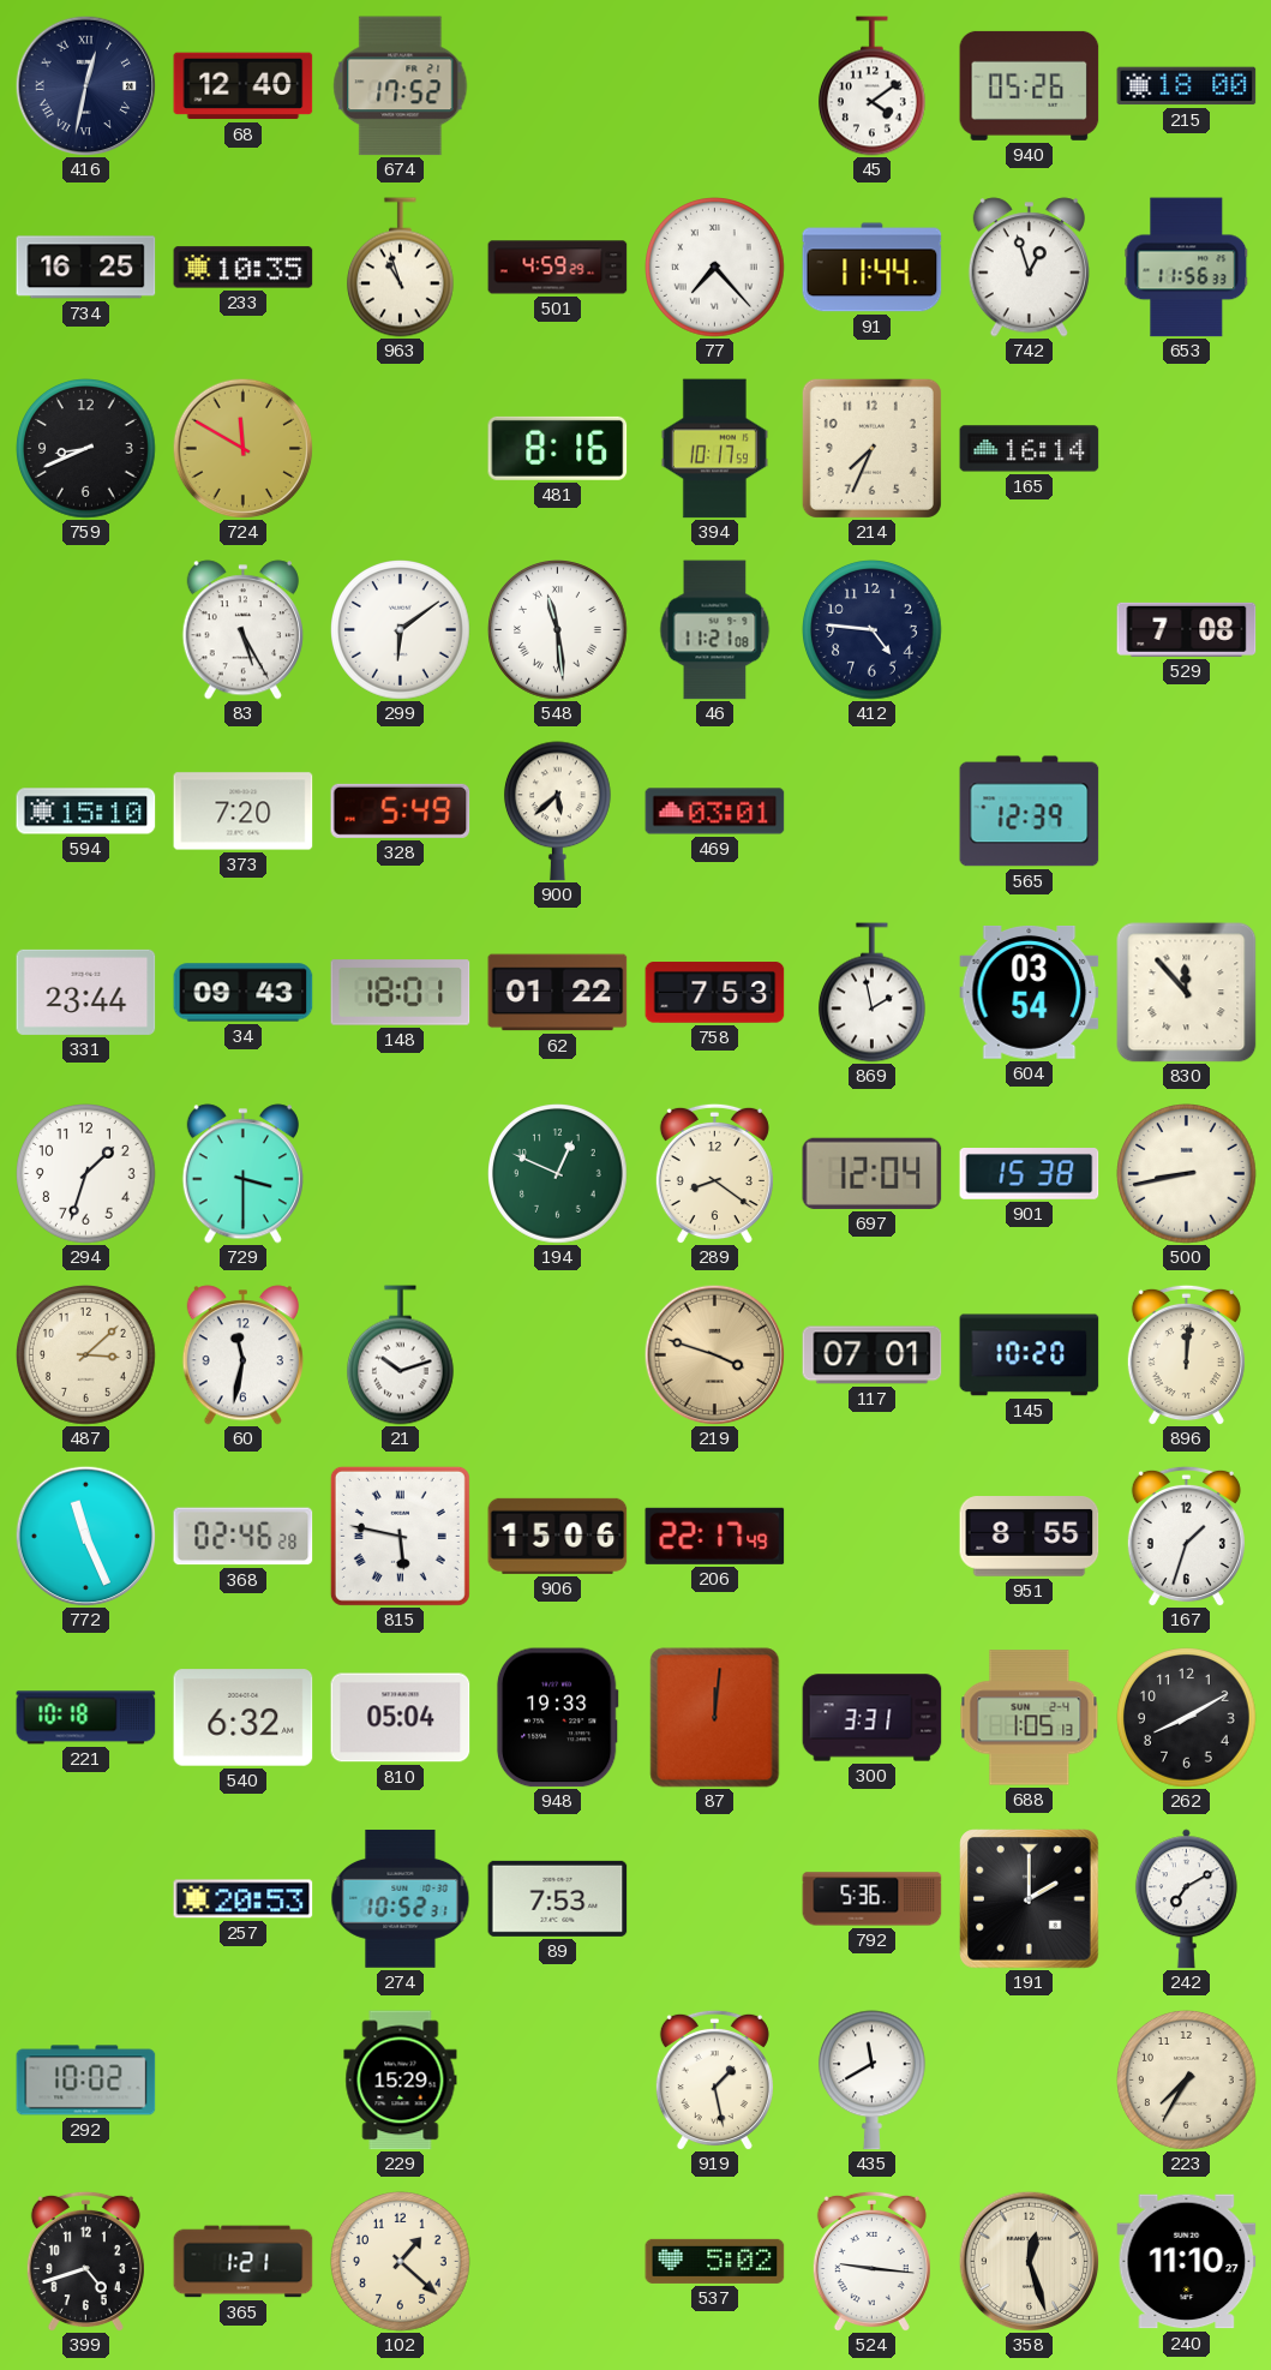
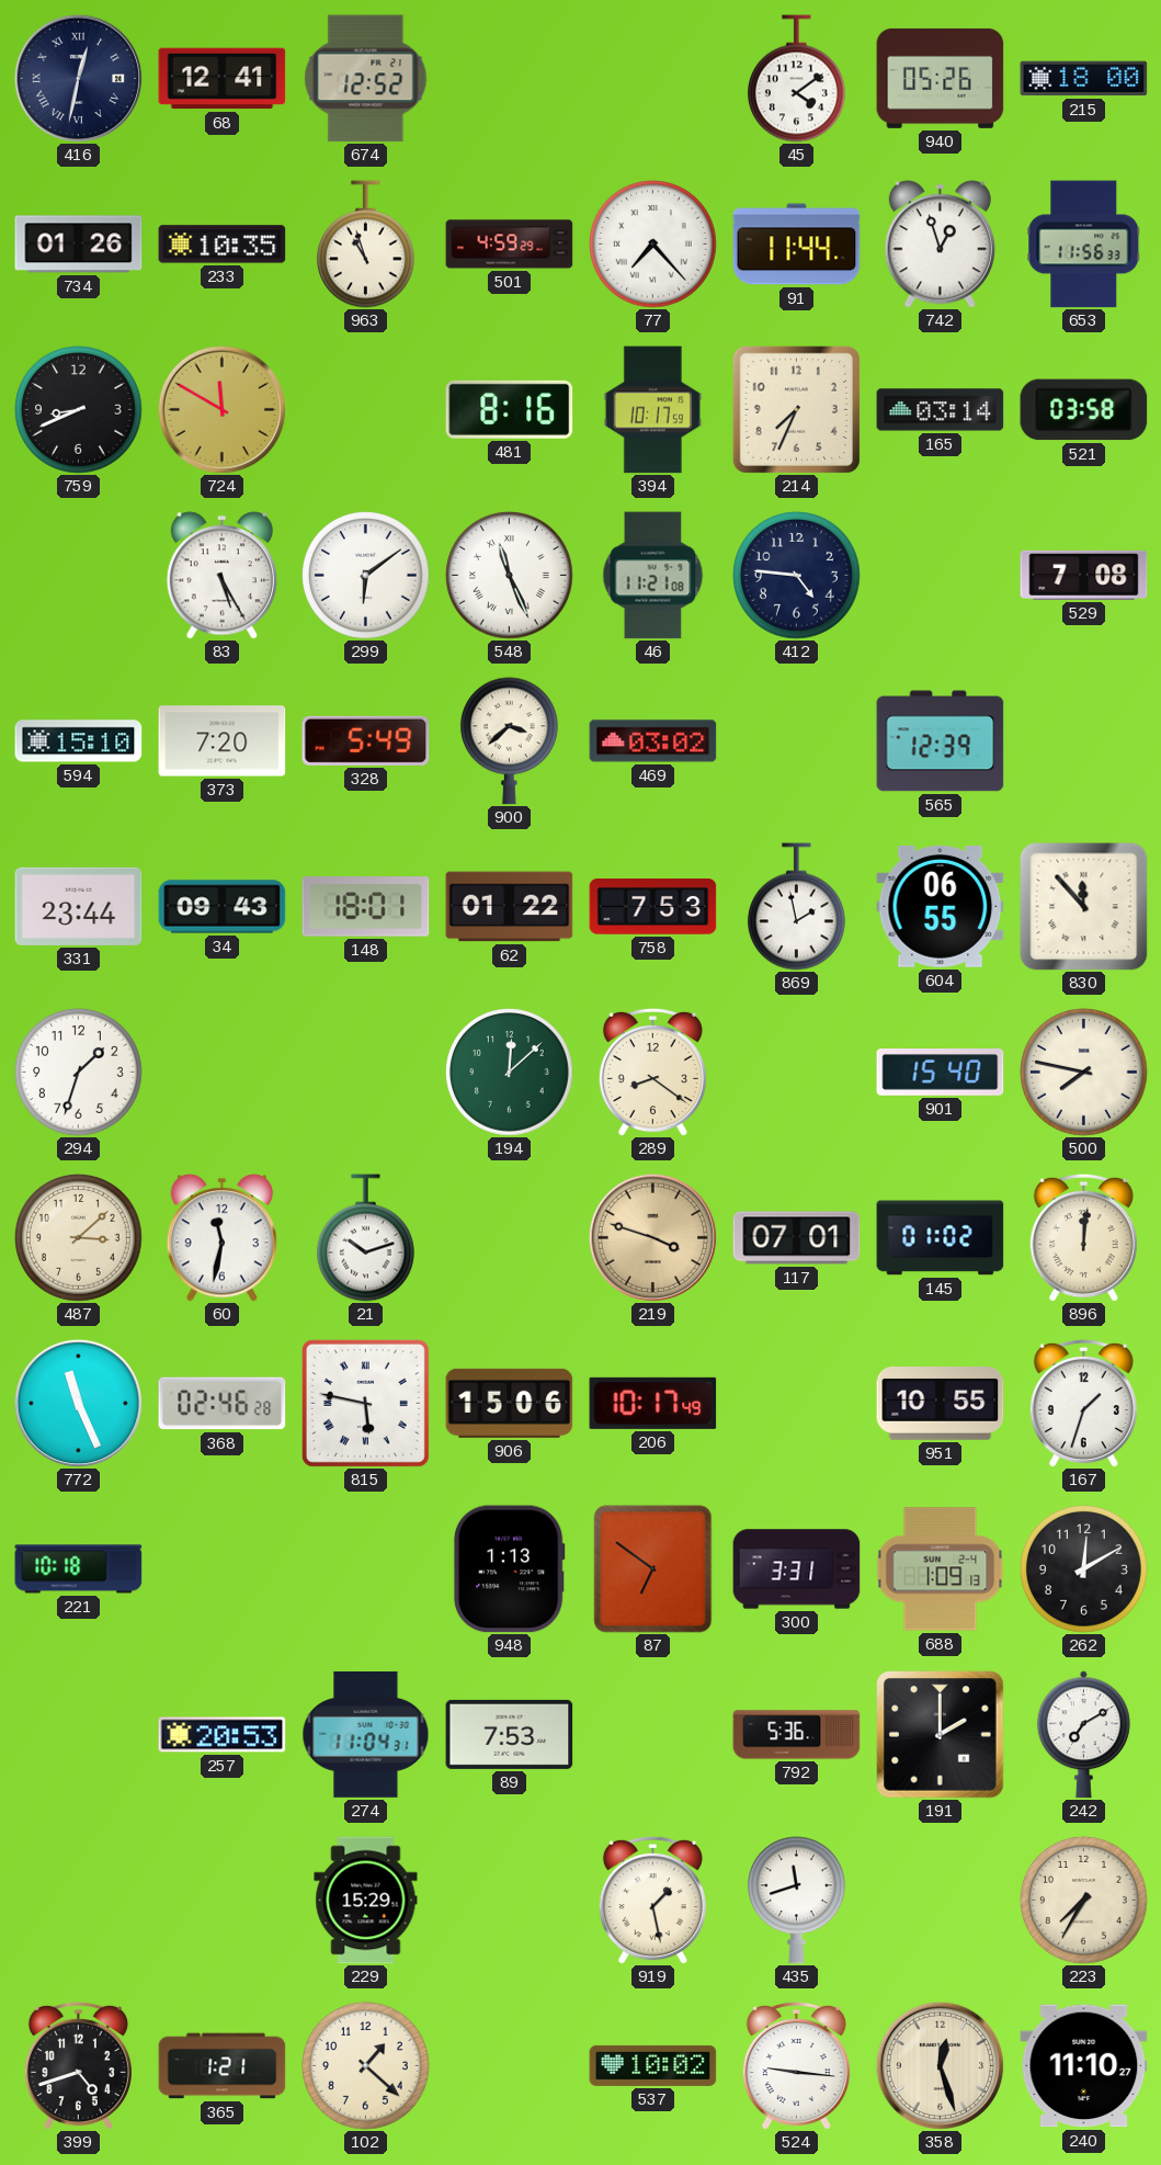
68: 12:40 -> 12:41
674: 17:52 -> 12:52
734: 16:25 -> 01:26
165: 16:14 -> 03:14
521: none -> 03:58
548: 11:29 -> 11:26
900: 5:38 -> 3:38
469: 03:01 -> 03:02
604: 03:54 -> 06:55
729: 3:30 -> none
194: 12:49 -> 12:08
697: 12:04 -> none
901: 15:38 -> 15:40
500: 8:43 -> 7:47
145: 10:20 -> 01:02
206: 22:17 -> 10:17
951: 8:55 -> 10:55
540: 6:32 -> none
810: 05:04 -> none
948: 19:33 -> 1:13
87: 12:01 -> 6:51
688: 1:05 -> 1:09
262: 8:10 -> 12:10
274: 10:52 -> 11:04
292: 10:02 -> none
435: 11:40 -> 11:42
537: 5:02 -> 10:02
